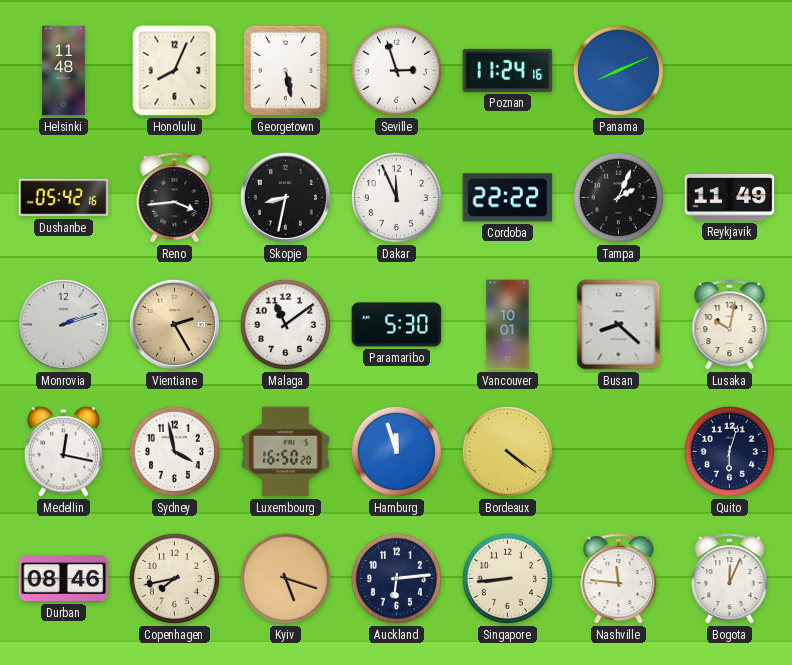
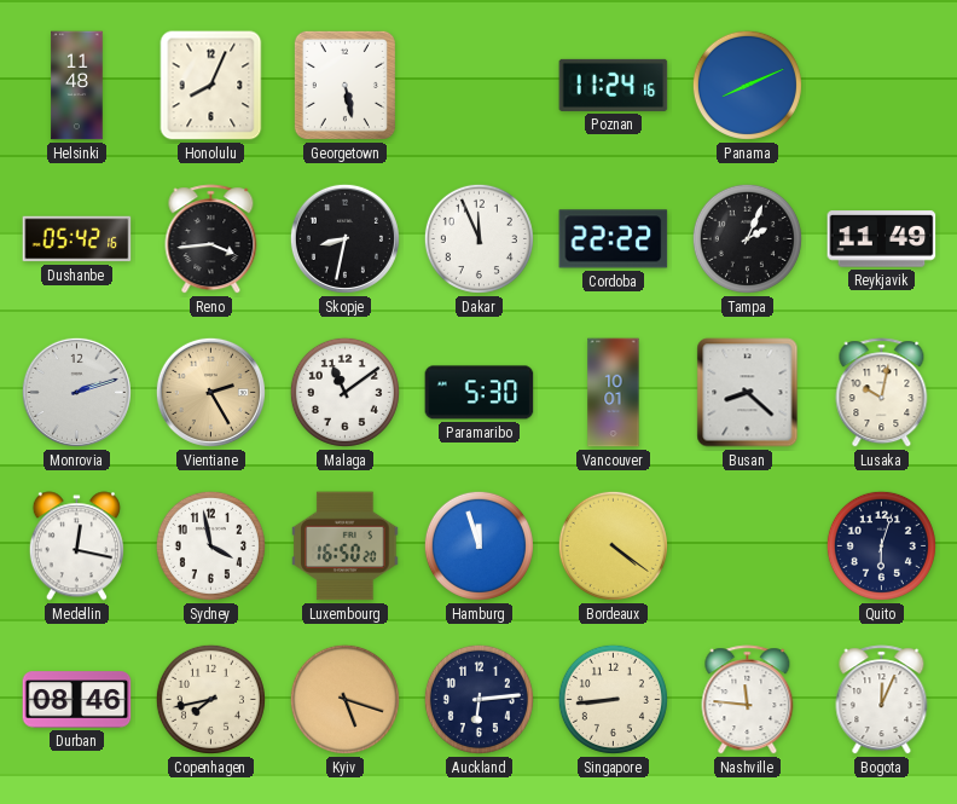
Seville: 2:57 -> none
